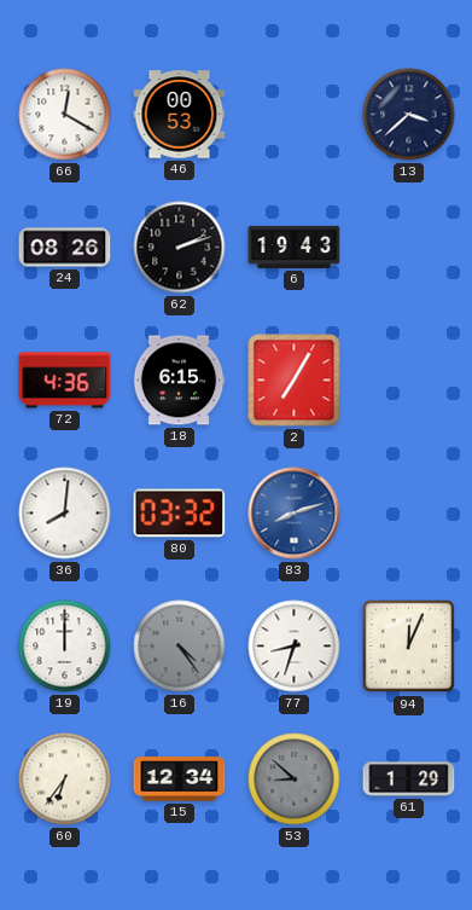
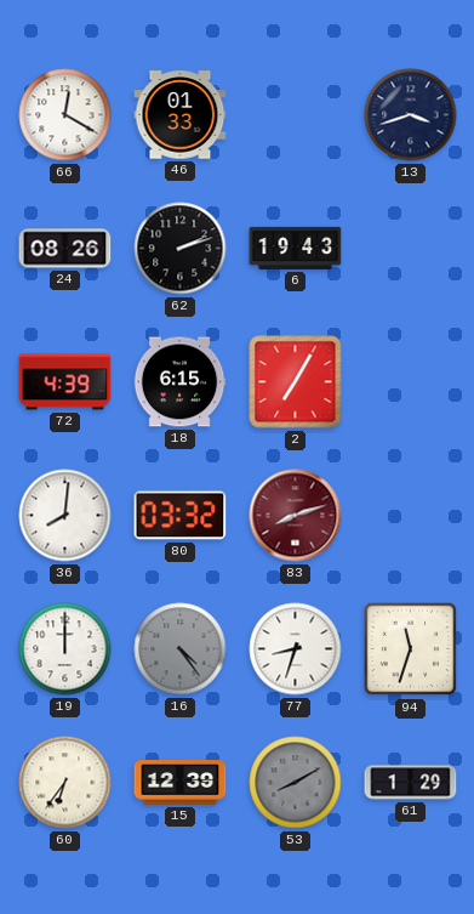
46: 00:53 -> 01:33
13: 3:38 -> 3:42
72: 4:36 -> 4:39
83 dial: blue -> burgundy
94: 12:04 -> 11:33
15: 12:34 -> 12:39
53: 8:52 -> 8:10
